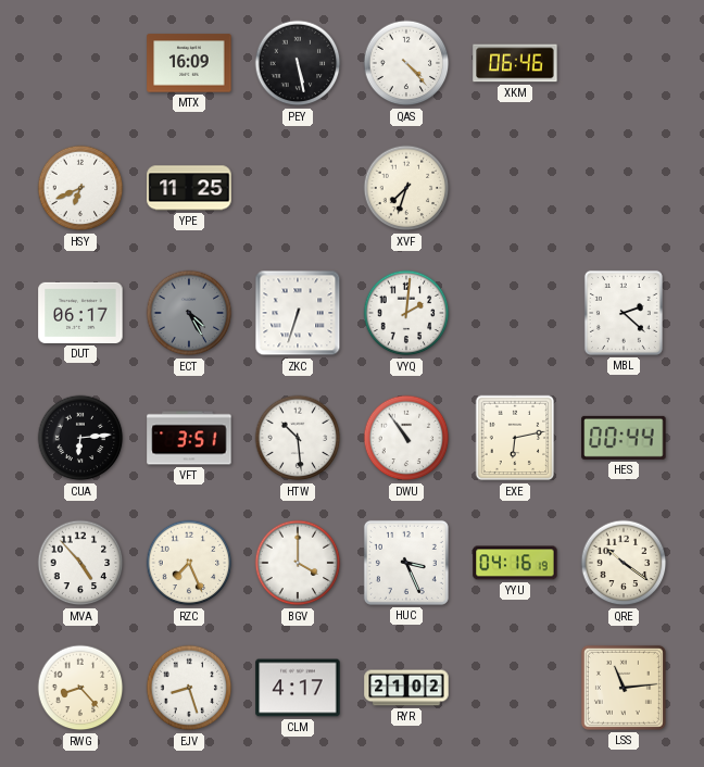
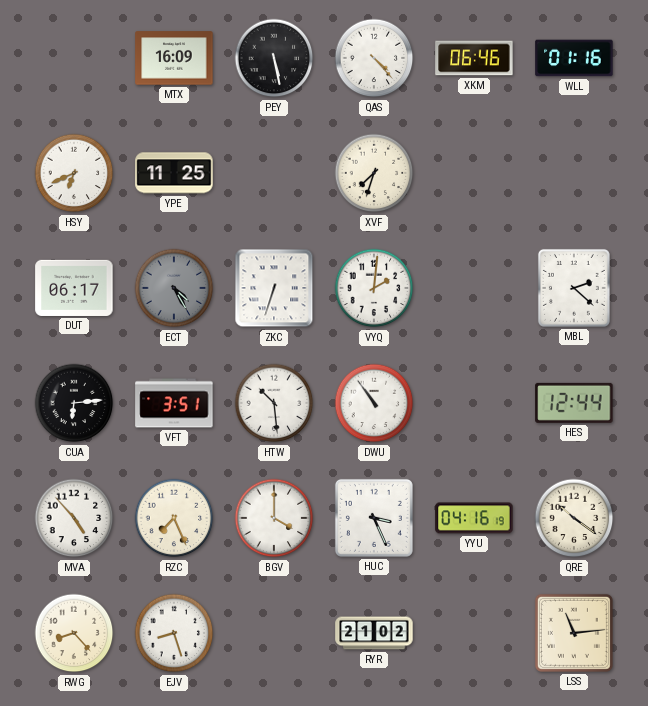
WLL: none -> 01:16
EXE: 6:13 -> none
HES: 00:44 -> 12:44
CLM: 4:17 -> none
